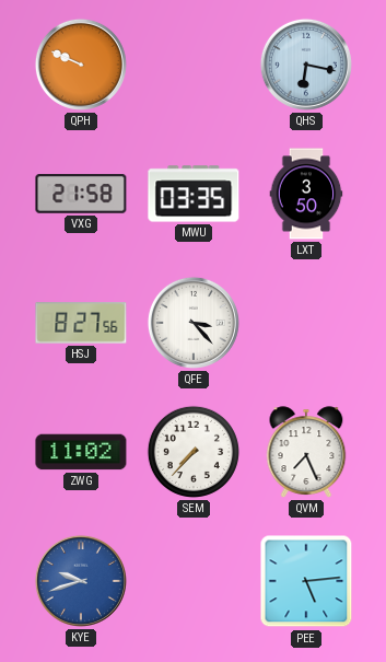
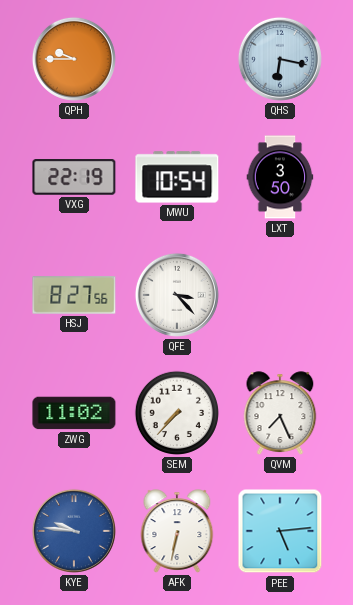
QPH: 9:49 -> 9:45
VXG: 21:58 -> 22:19
MWU: 03:35 -> 10:54
KYE: 9:42 -> 9:46
AFK: none -> 6:32
